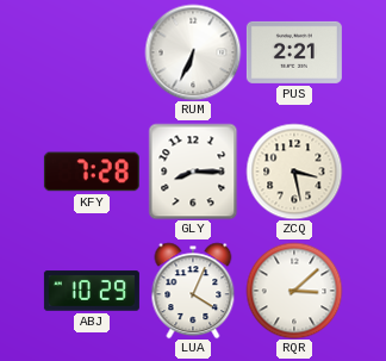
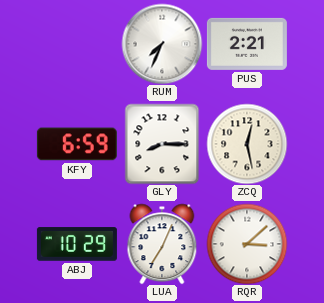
RUM: 6:34 -> 7:34
KFY: 7:28 -> 6:59
ZCQ: 3:28 -> 12:28
LUA: 4:04 -> 7:04
